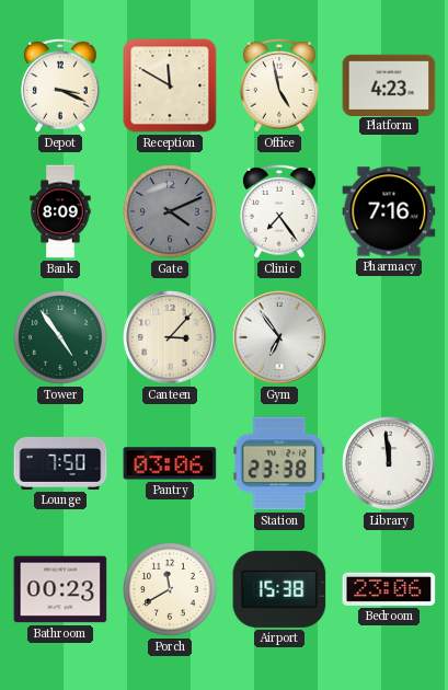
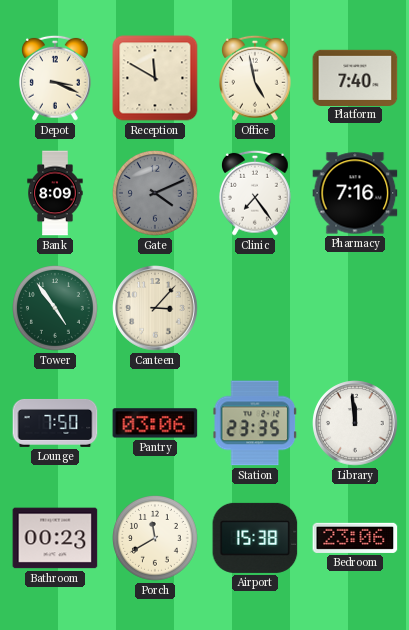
Platform: 4:23 -> 7:40
Gym: 6:54 -> none
Station: 23:38 -> 23:35
